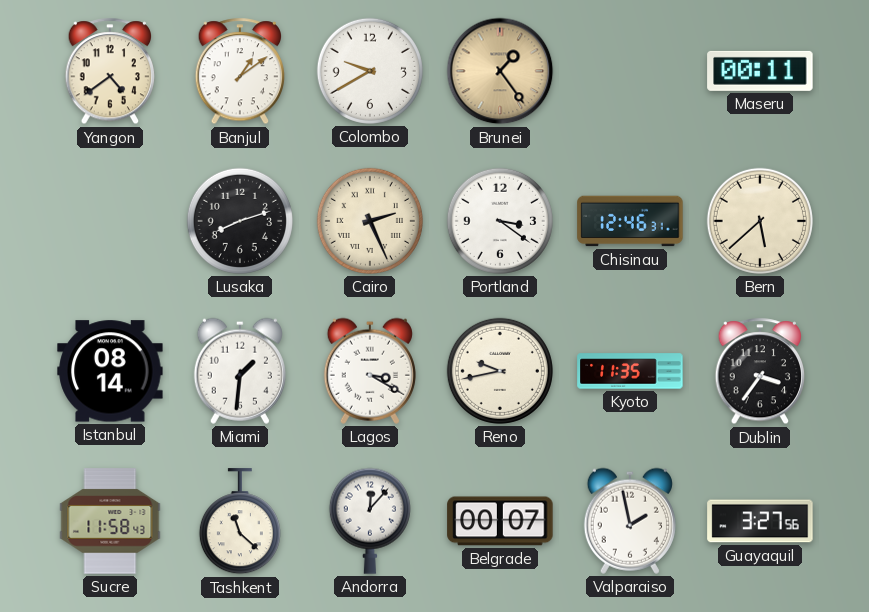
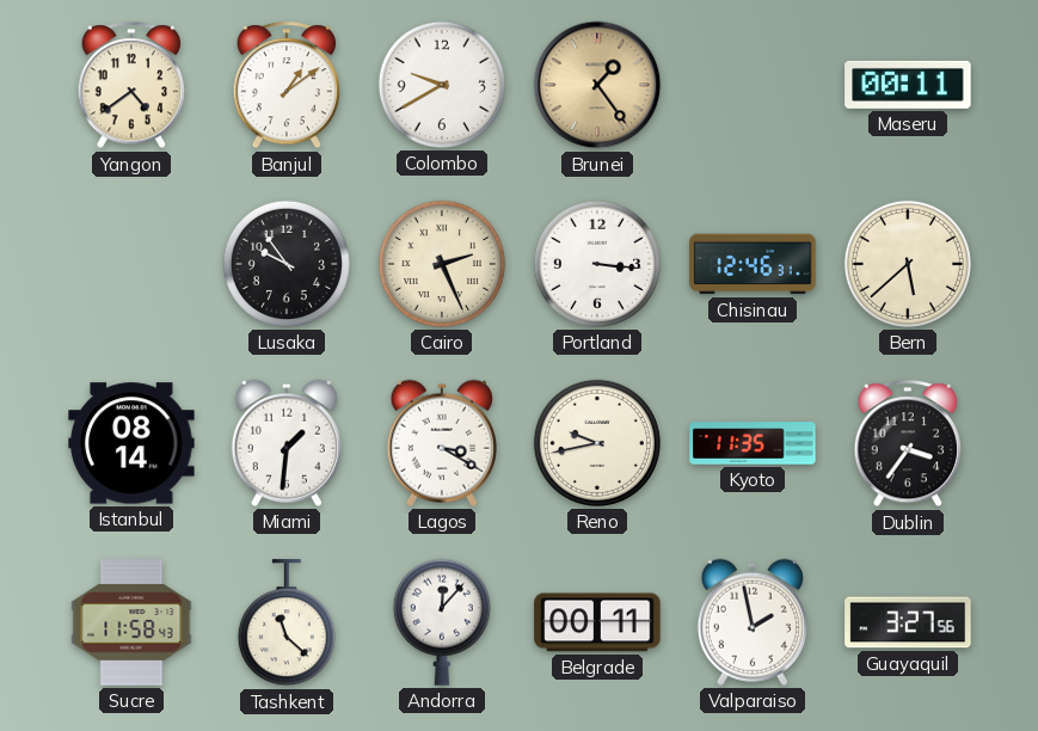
Lusaka: 8:12 -> 9:54
Portland: 3:21 -> 3:16
Belgrade: 00:07 -> 00:11
